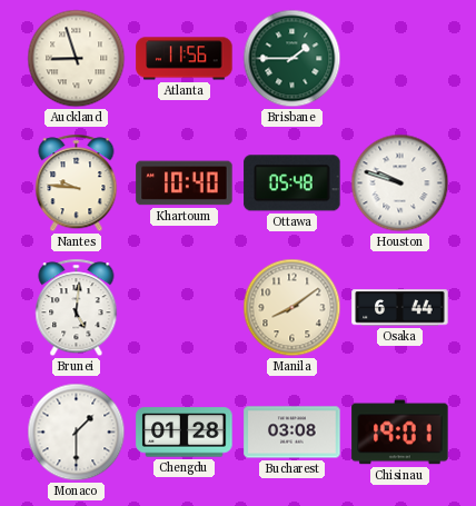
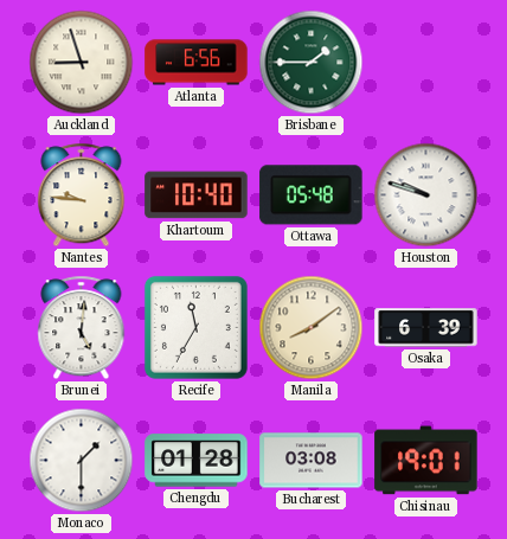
Atlanta: 11:56 -> 6:56
Recife: none -> 11:35
Osaka: 6:44 -> 6:39
